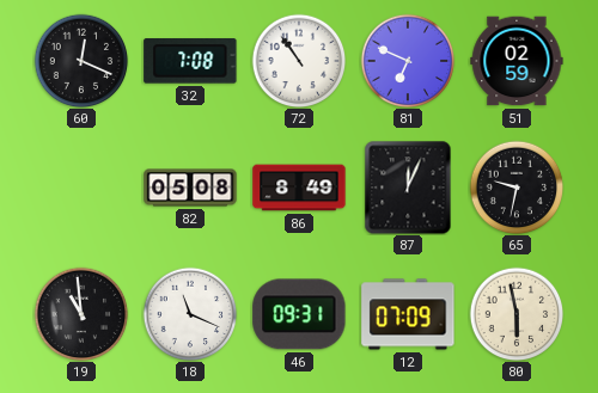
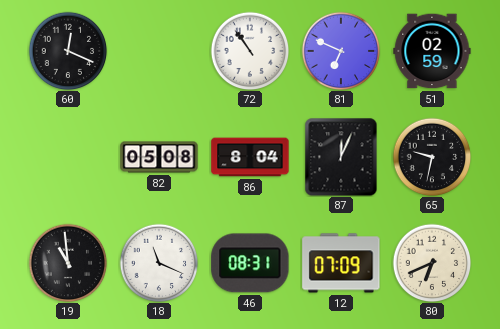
32: 7:08 -> none
86: 8:49 -> 8:04
46: 09:31 -> 08:31
80: 5:58 -> 6:41
